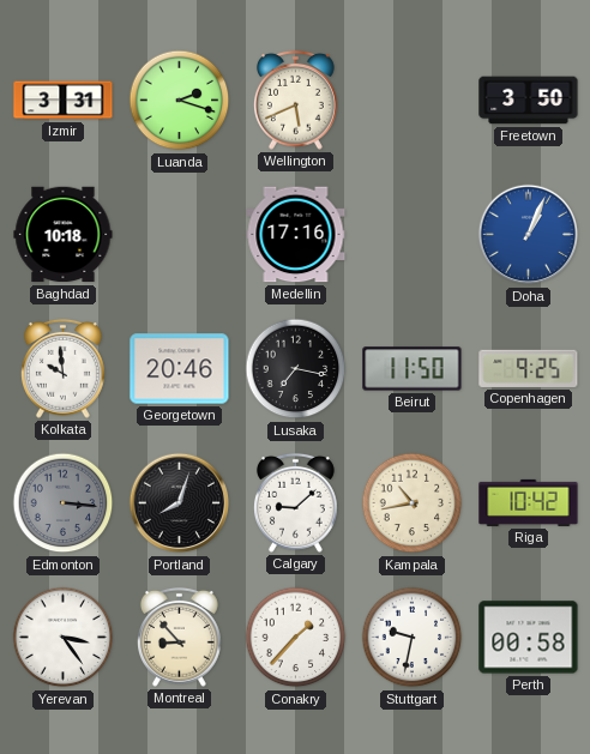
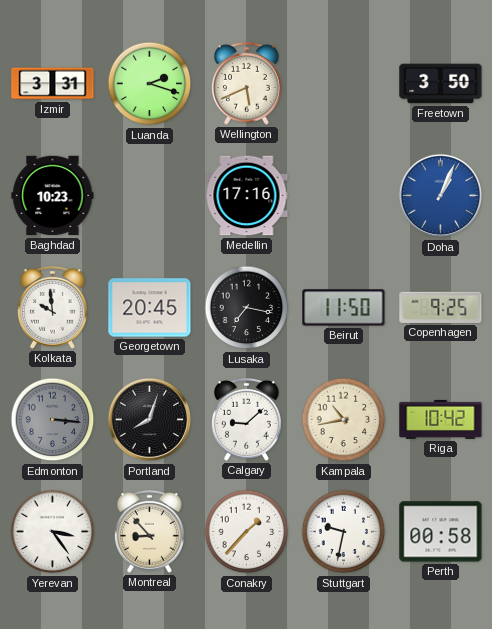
Baghdad: 10:18 -> 10:23
Georgetown: 20:46 -> 20:45
